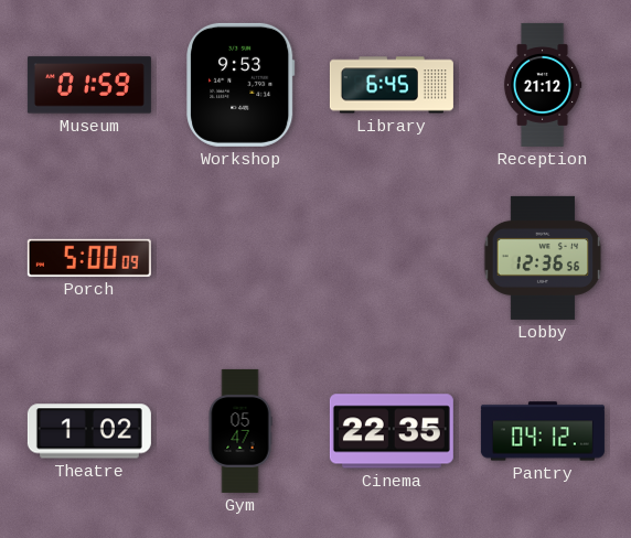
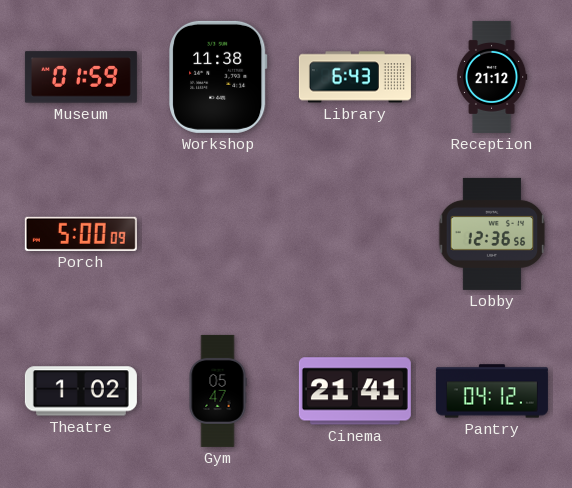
Workshop: 9:53 -> 11:38
Library: 6:45 -> 6:43
Cinema: 22:35 -> 21:41
